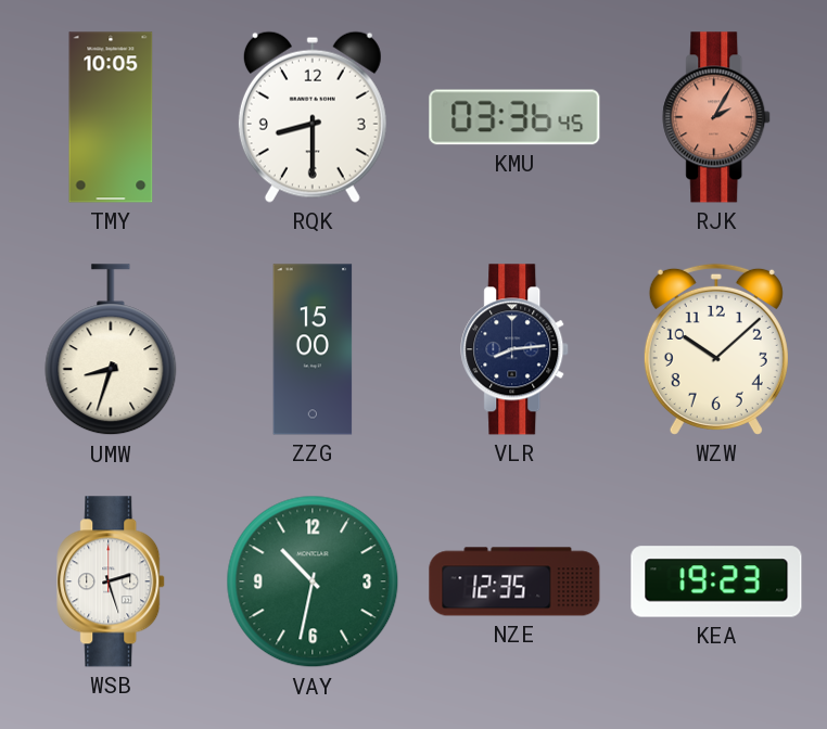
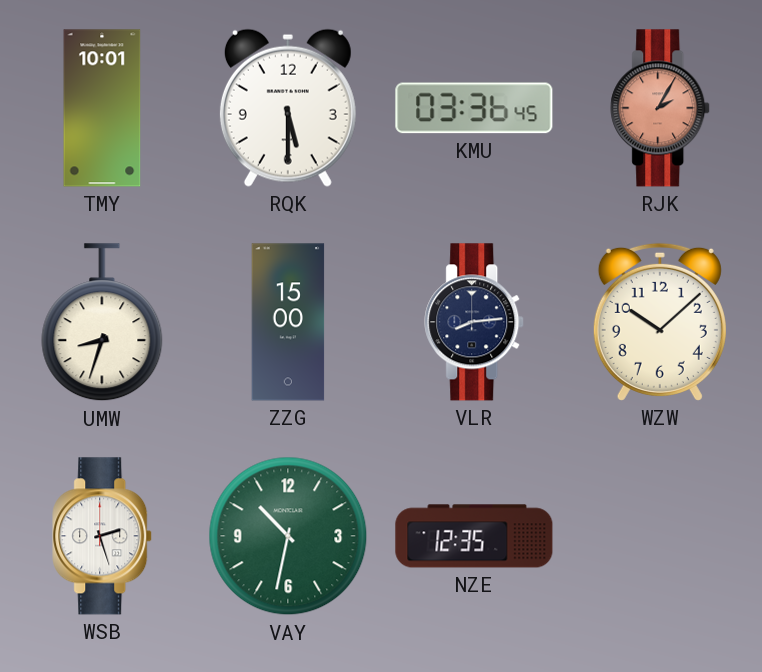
TMY: 10:05 -> 10:01
RQK: 8:30 -> 5:30
KEA: 19:23 -> none
